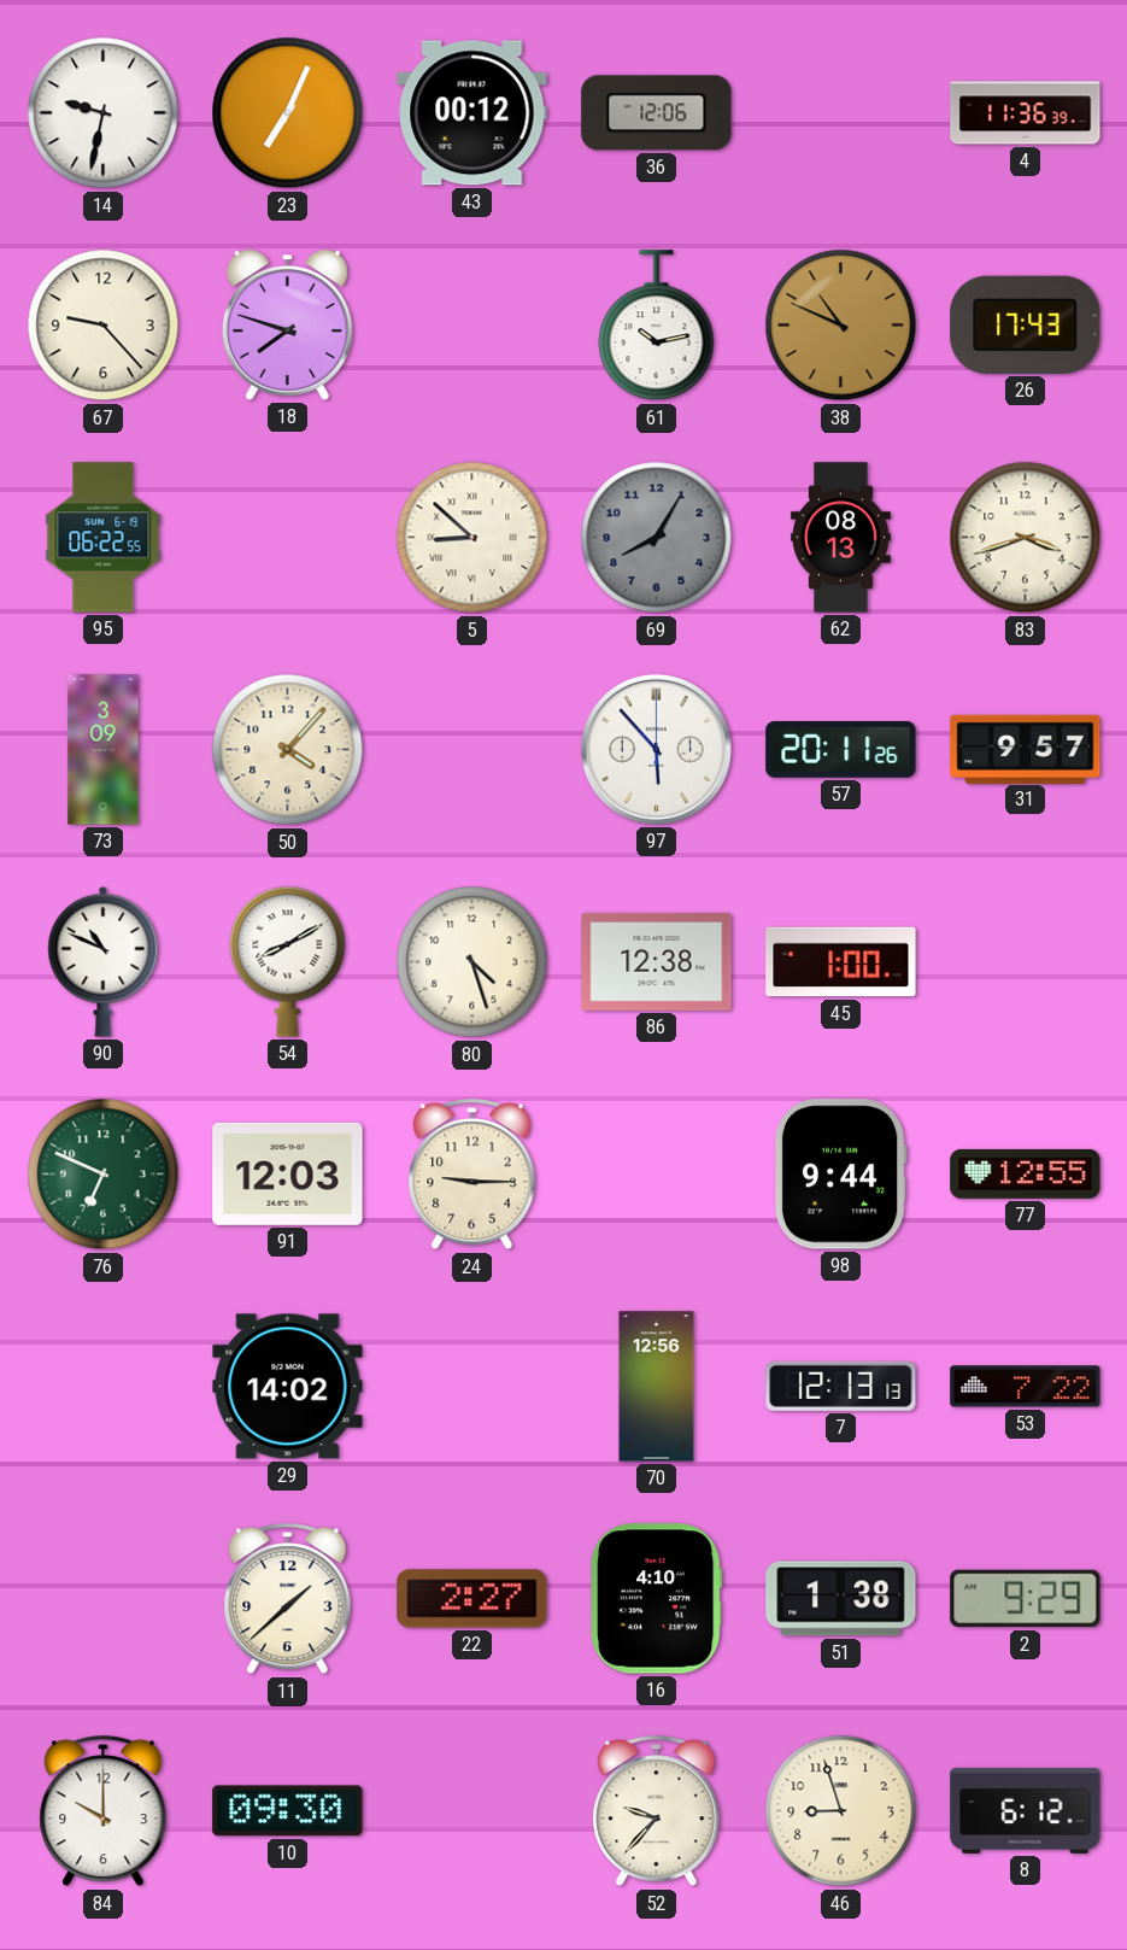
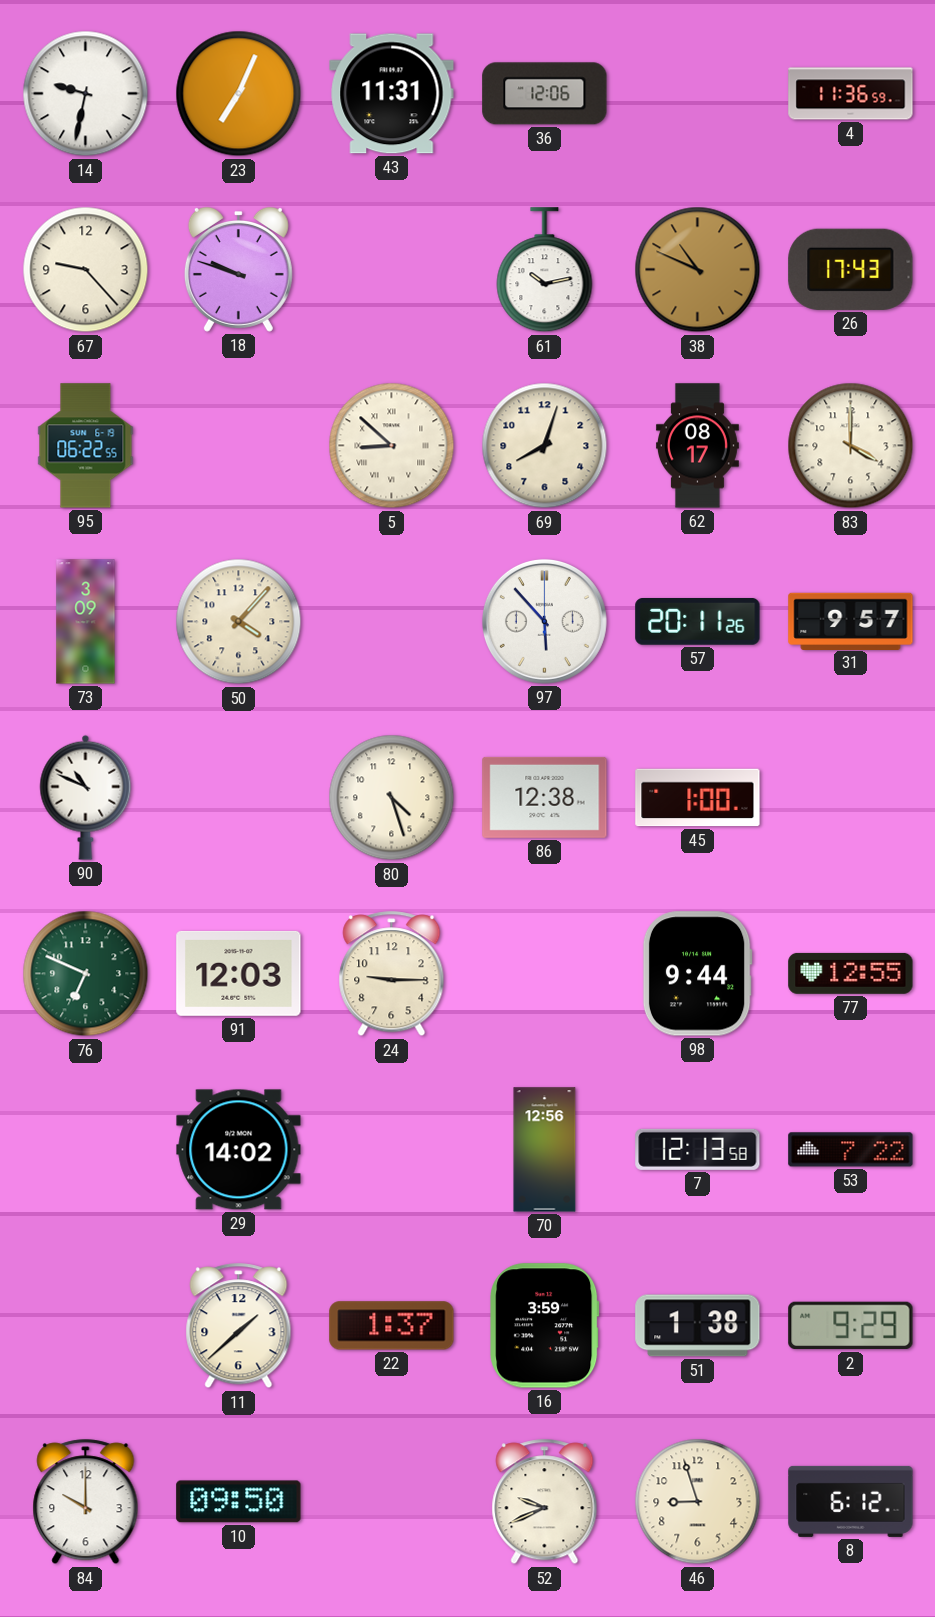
43: 00:12 -> 11:31
4: 11:36:39 -> 11:36:59
18: 7:48 -> 9:48
69: 8:05 -> 8:03
69 dial: grey -> cream
62: 08:13 -> 08:17
83: 3:42 -> 4:00
54: 8:10 -> none
7: 12:13:13 -> 12:13:58
22: 2:27 -> 1:37
16: 4:10 -> 3:59
10: 09:30 -> 09:50
52: 9:37 -> 9:41
